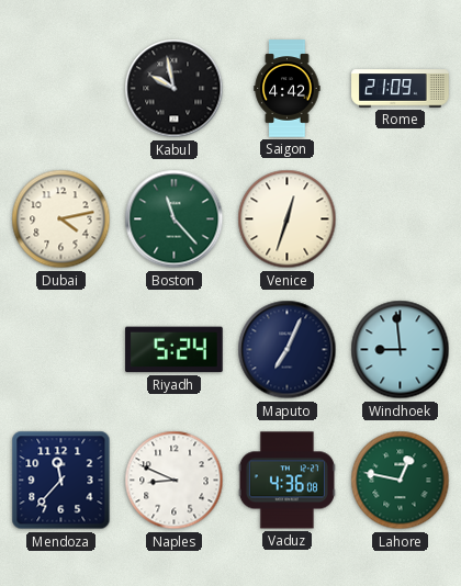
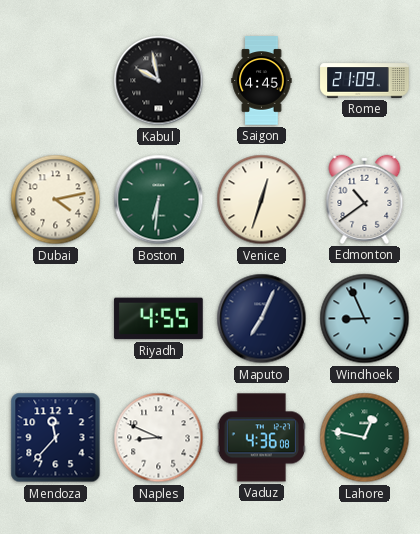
Saigon: 4:42 -> 4:45
Boston: 11:23 -> 6:31
Edmonton: none -> 10:39
Riyadh: 5:24 -> 4:55
Windhoek: 8:59 -> 8:56
